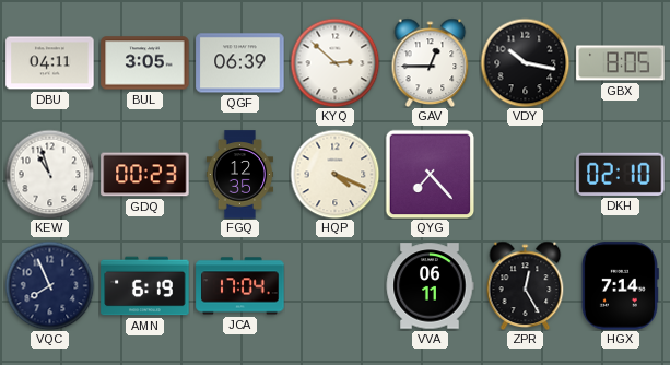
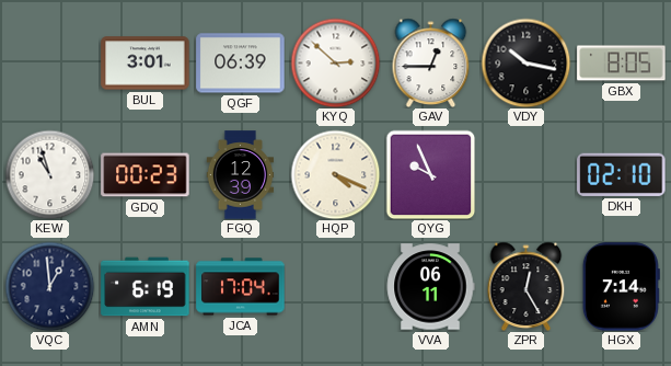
DBU: 04:11 -> none
BUL: 3:05 -> 3:01
FGQ: 12:35 -> 12:39
QYG: 7:23 -> 9:56
VQC: 7:56 -> 12:59
